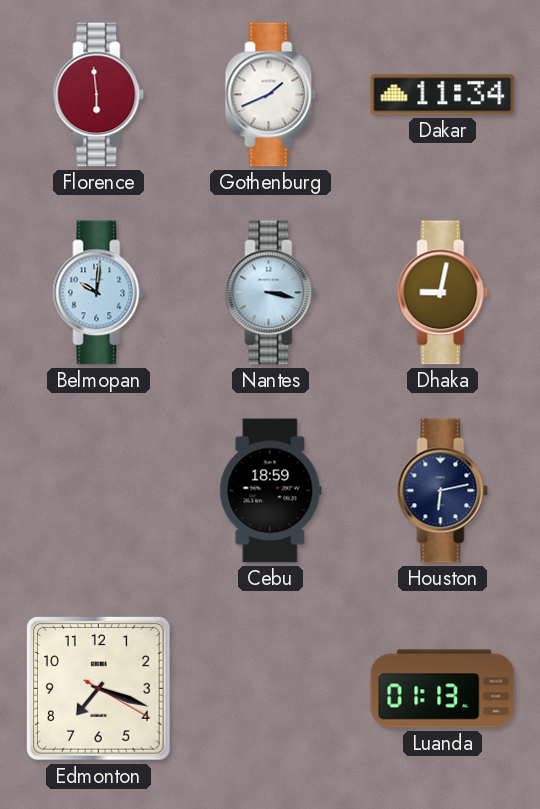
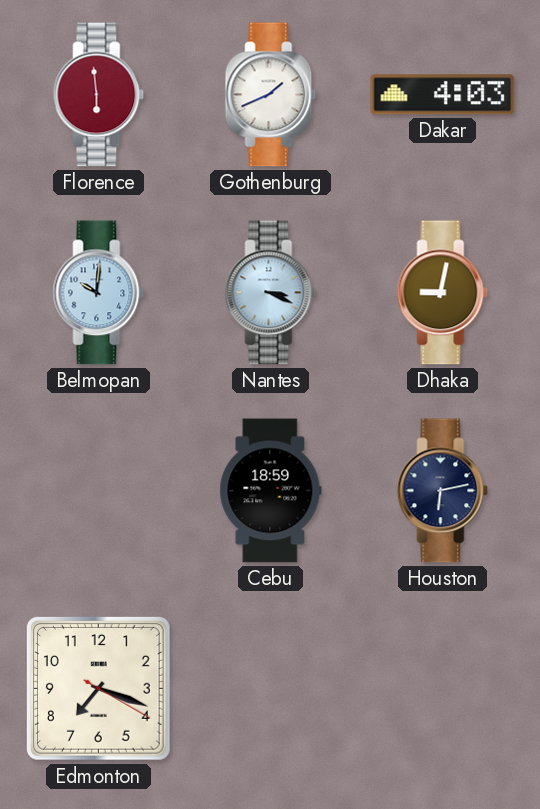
Dakar: 11:34 -> 4:03
Nantes: 3:17 -> 3:19
Luanda: 01:13 -> none
